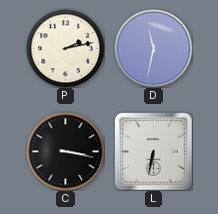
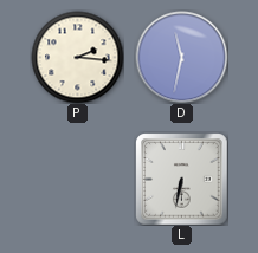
P: 2:13 -> 2:16
C: 3:17 -> none
